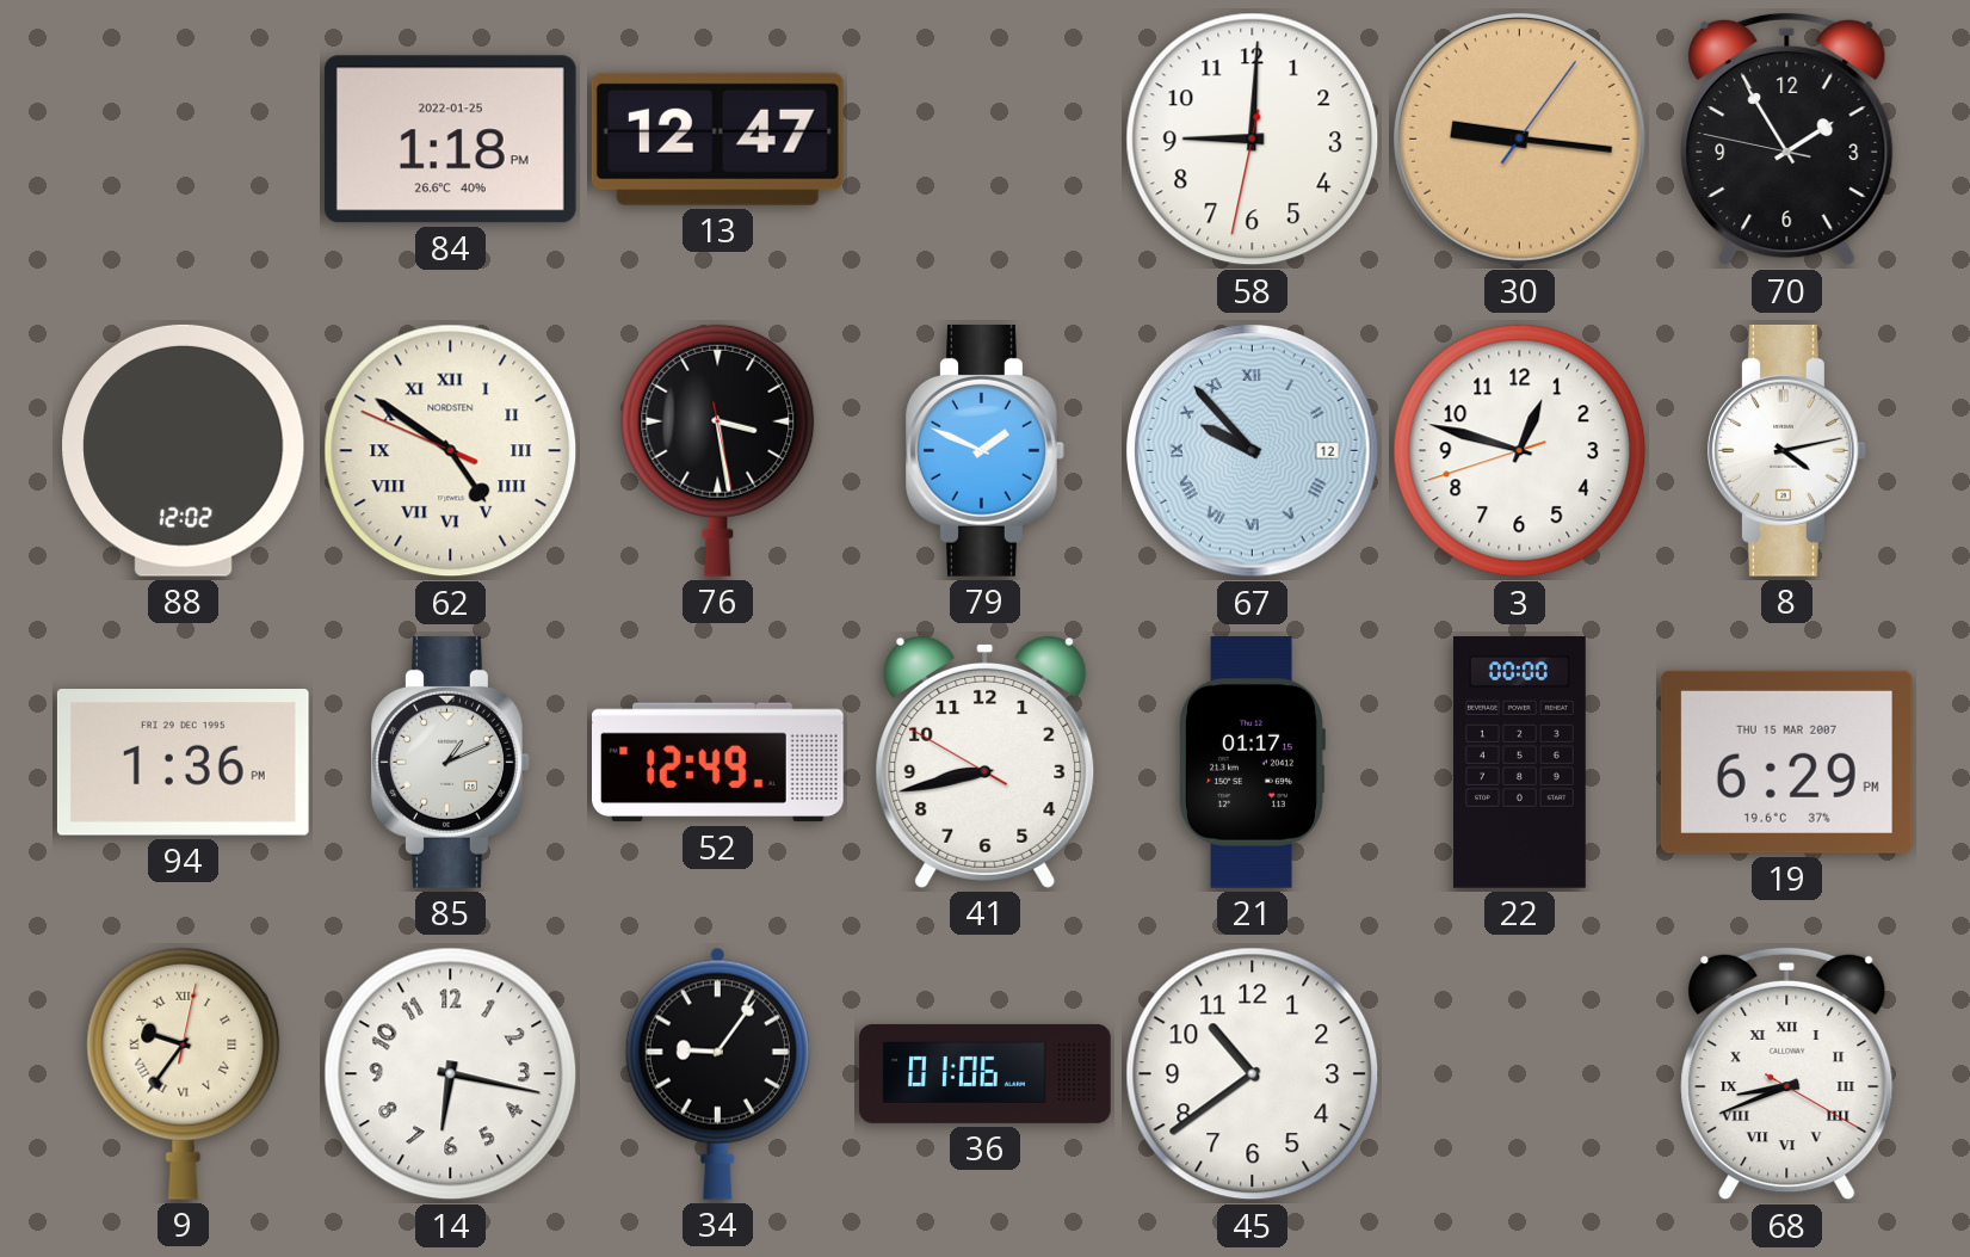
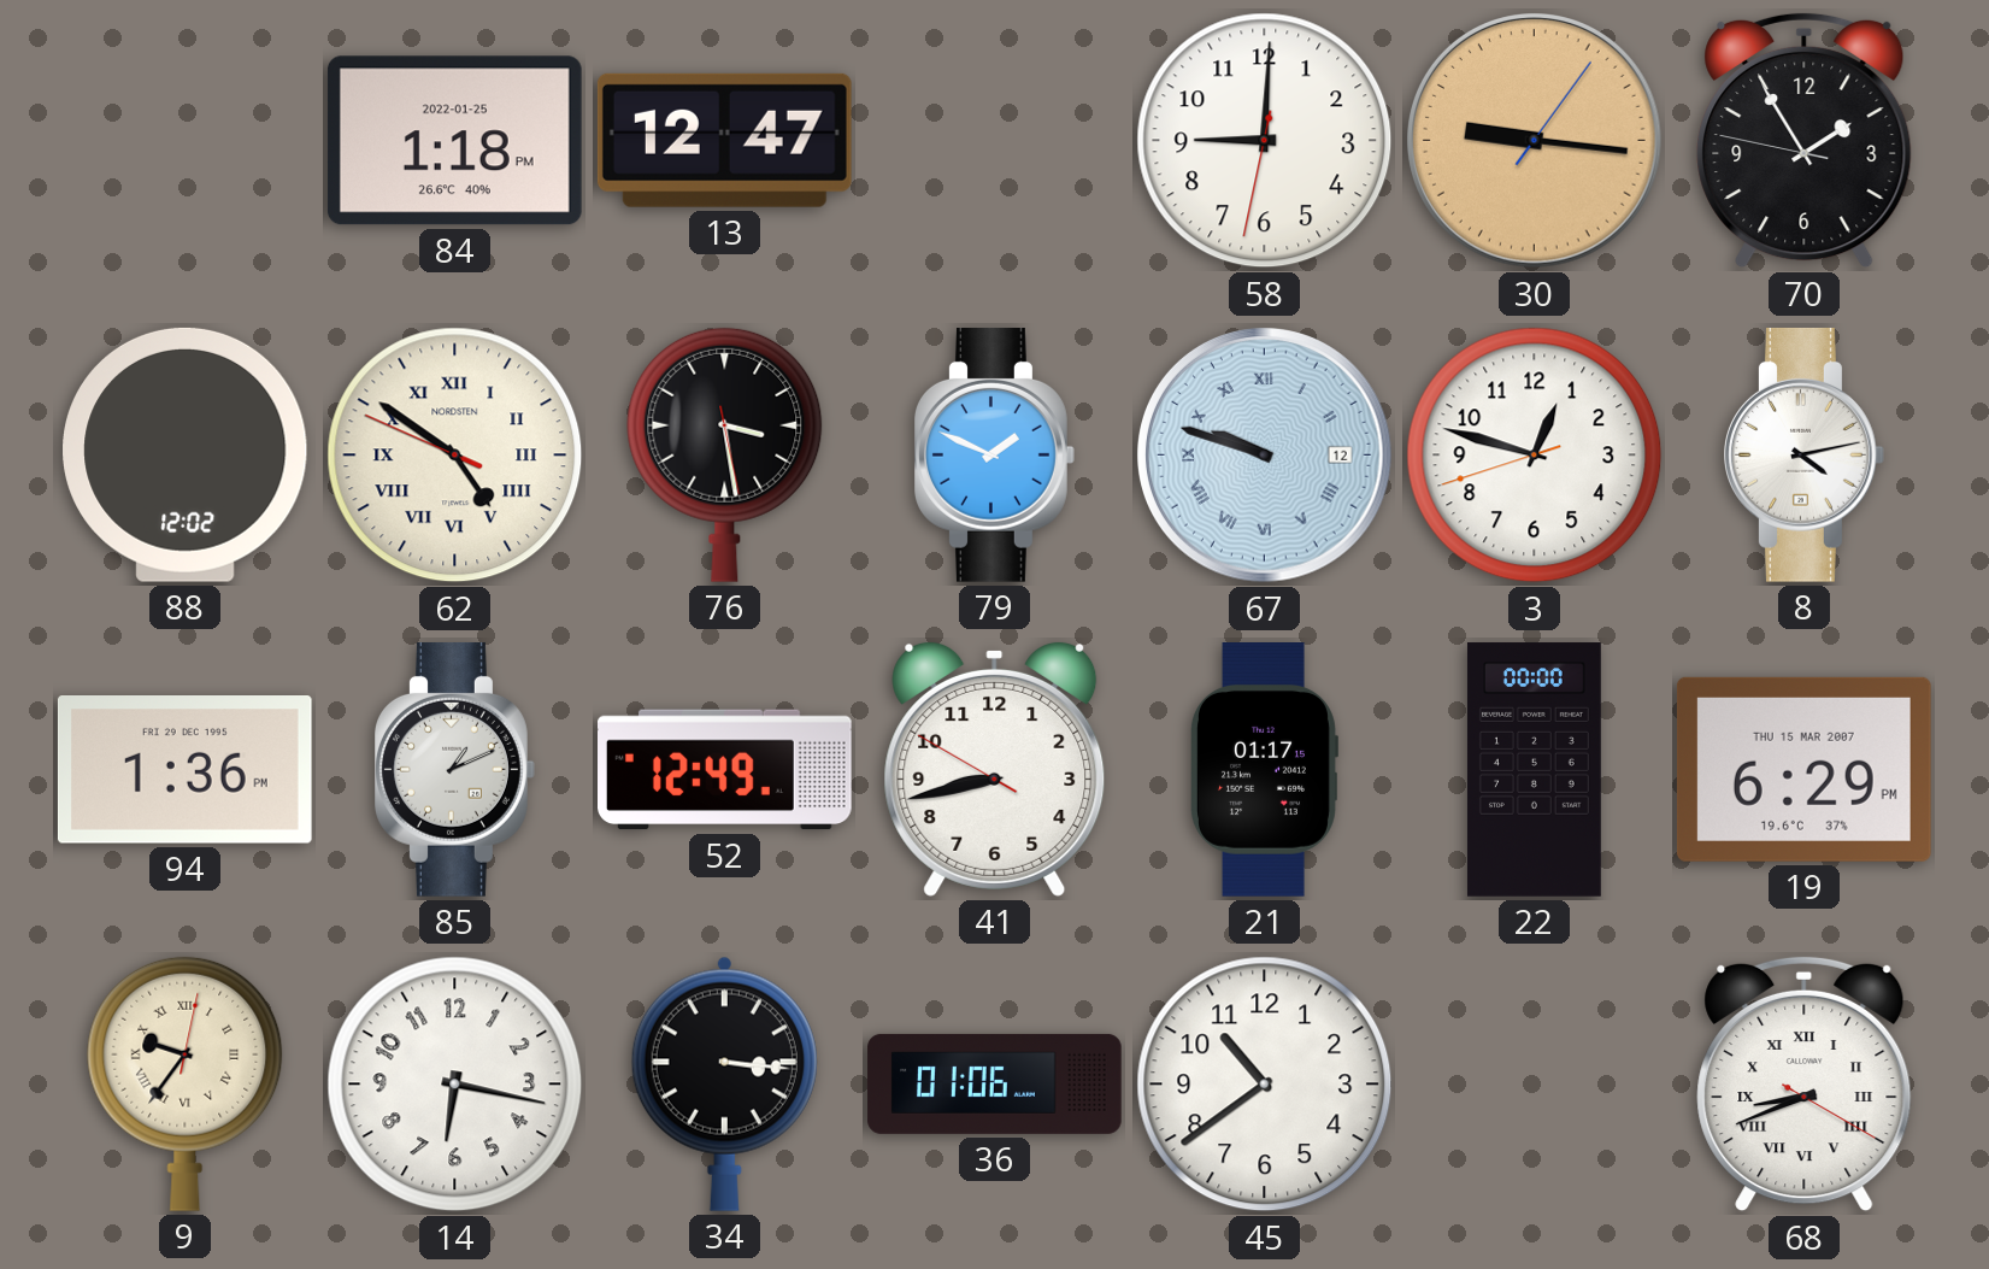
67: 9:53 -> 9:48
34: 9:06 -> 3:16
